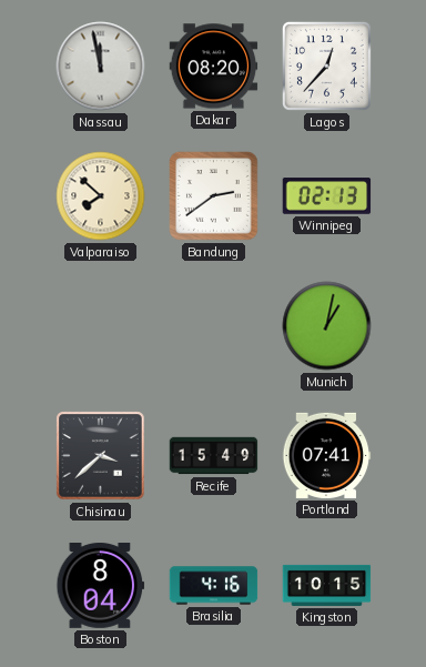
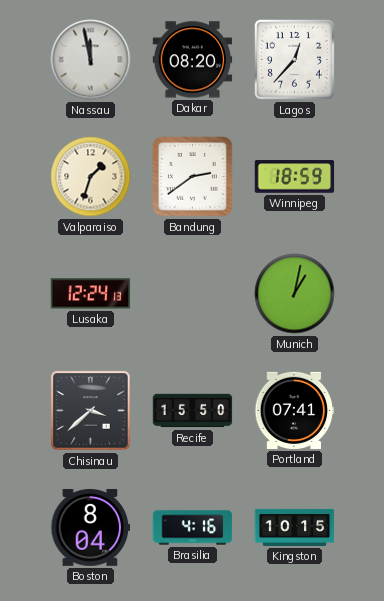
Valparaiso: 7:52 -> 1:33
Winnipeg: 02:13 -> 18:59
Lusaka: none -> 12:24
Recife: 15:49 -> 15:50
